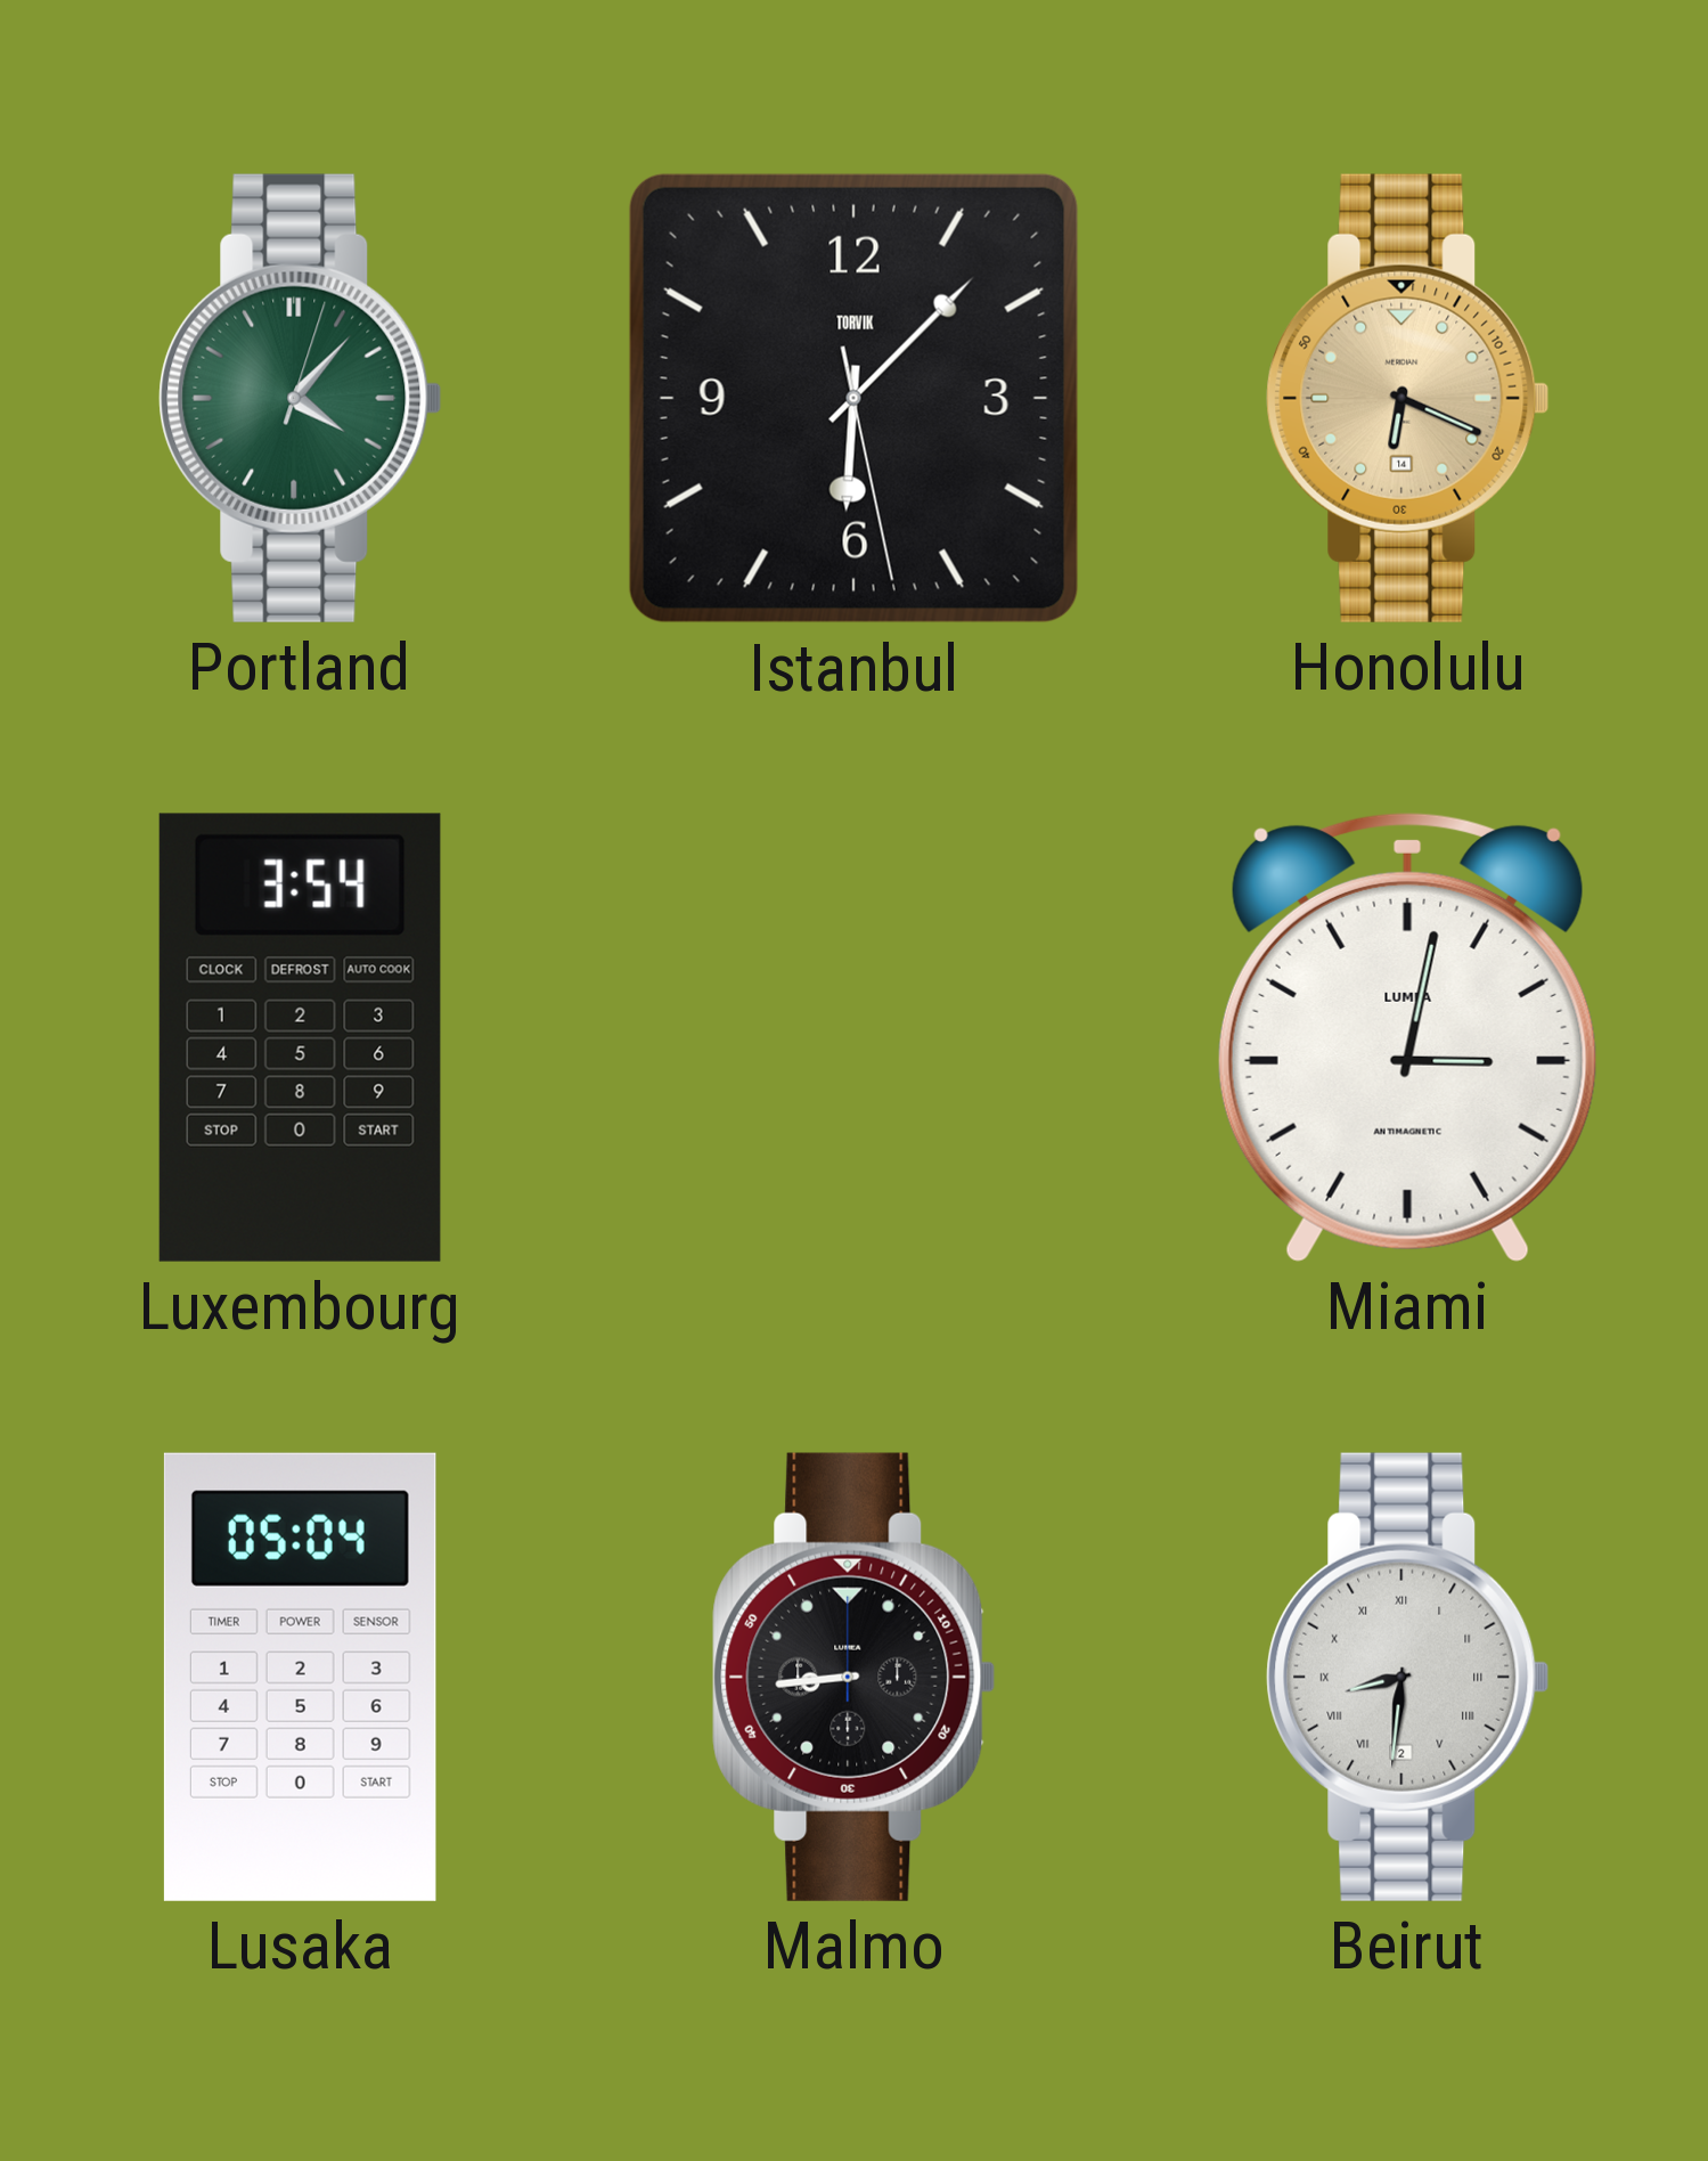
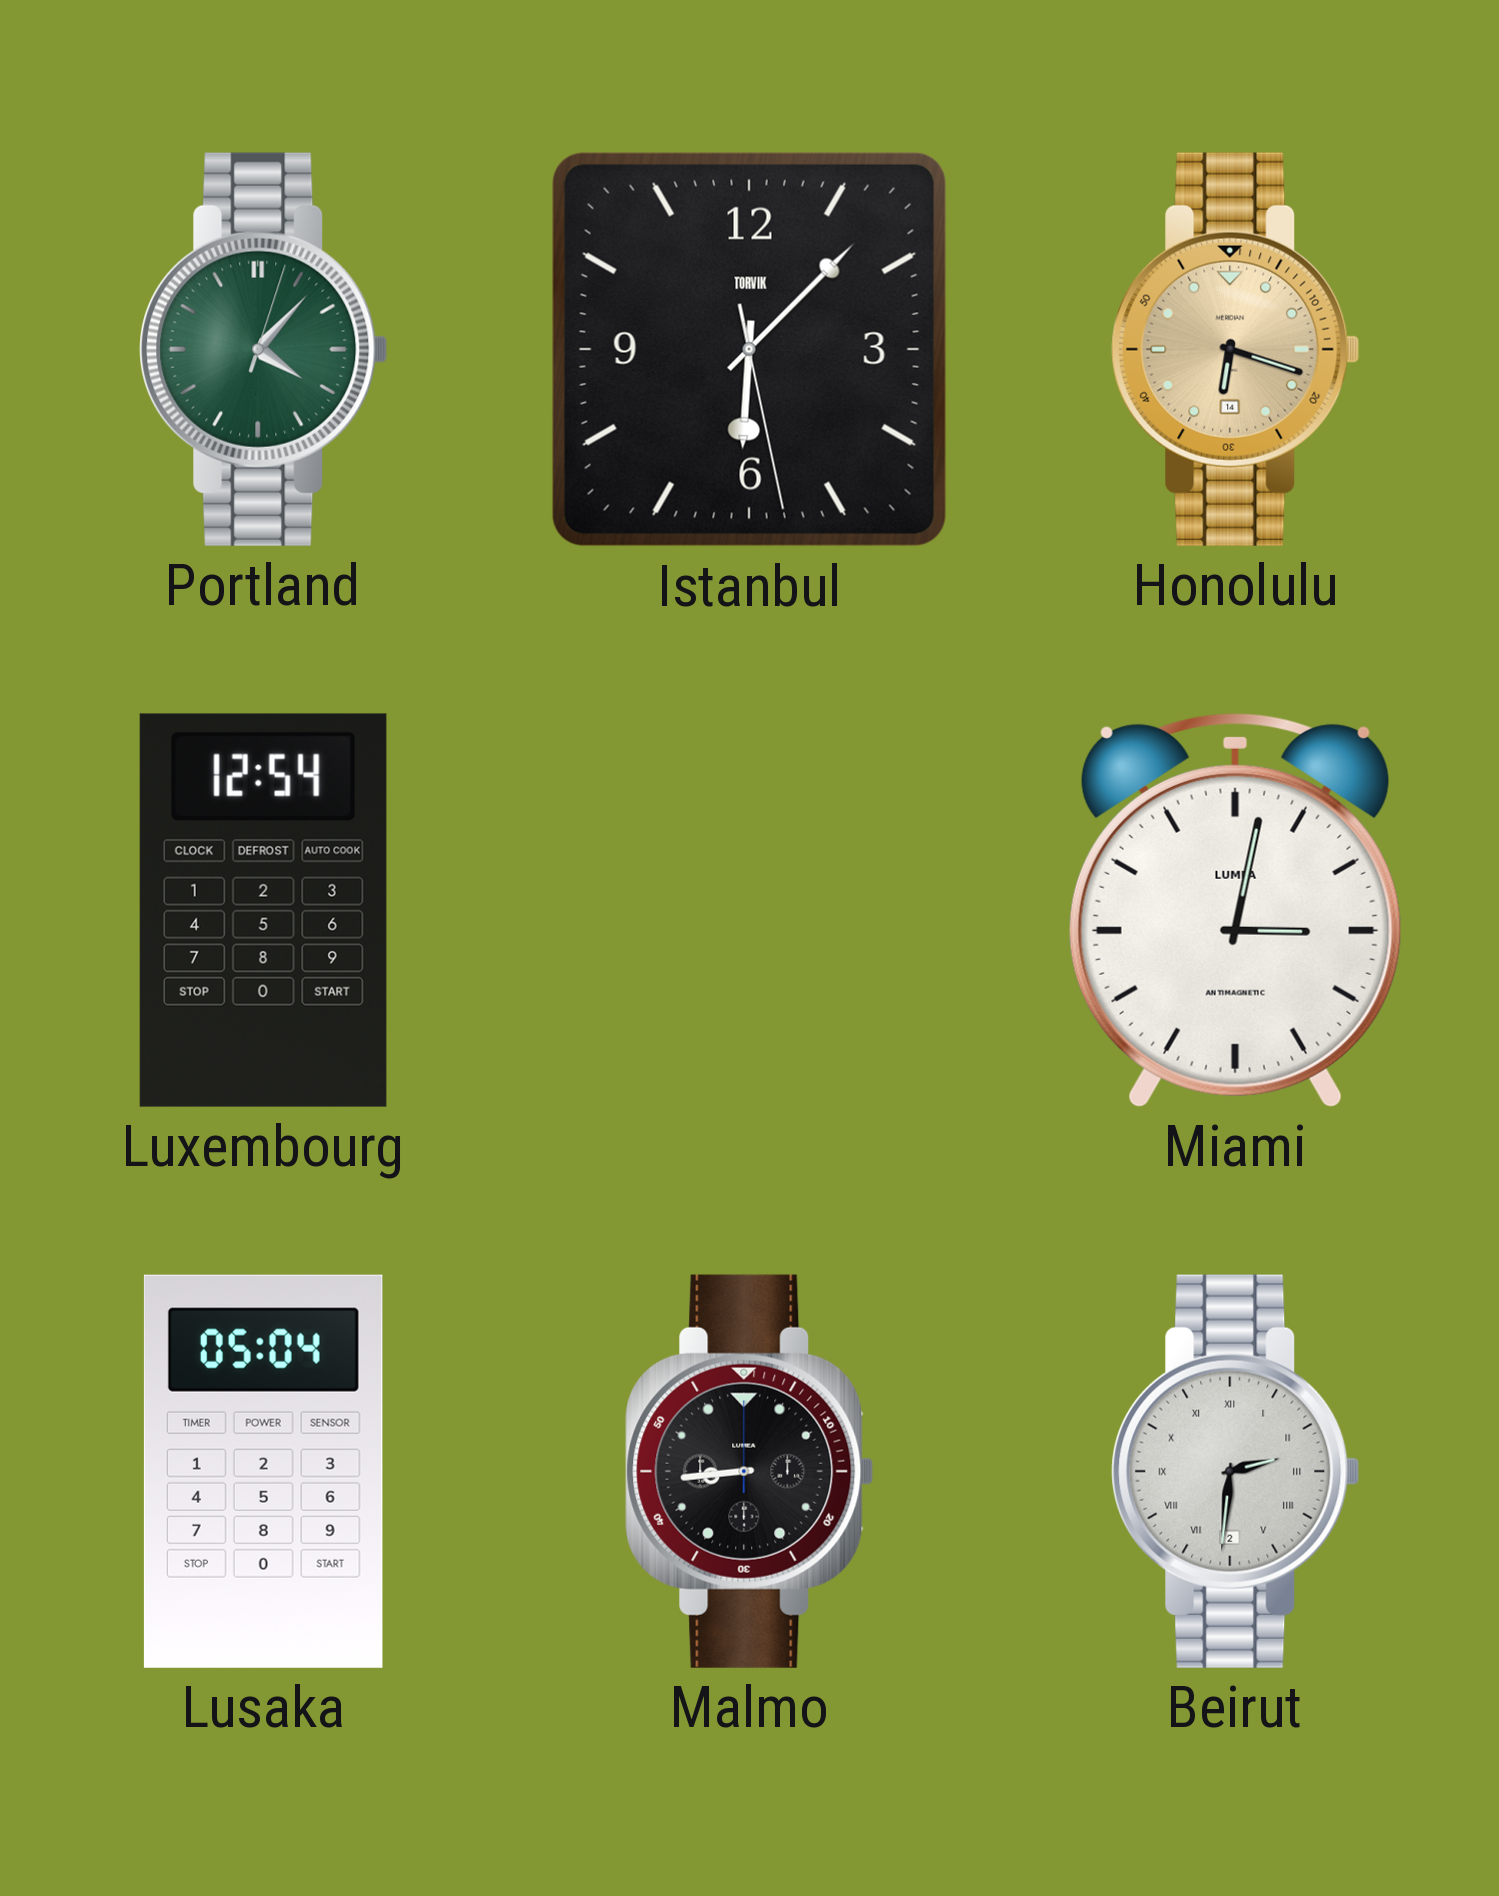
Honolulu: 6:19 -> 6:18
Luxembourg: 3:54 -> 12:54
Beirut: 8:31 -> 2:31
